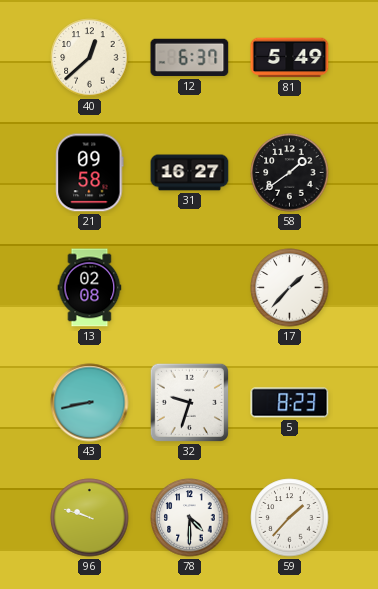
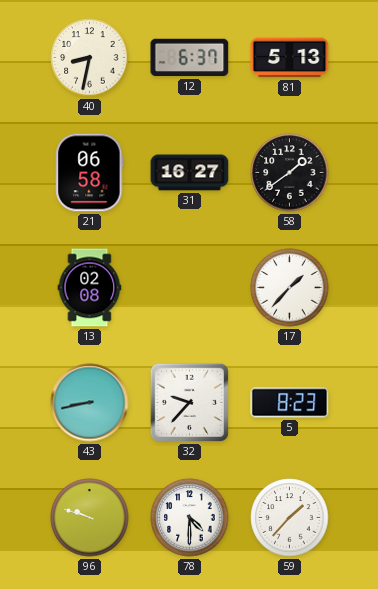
40: 12:38 -> 8:32
81: 5:49 -> 5:13
21: 09:58 -> 06:58
32: 9:33 -> 9:37
